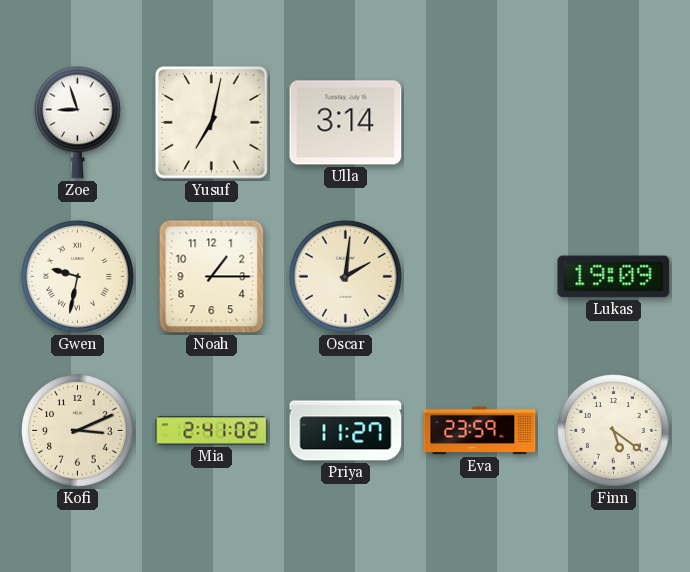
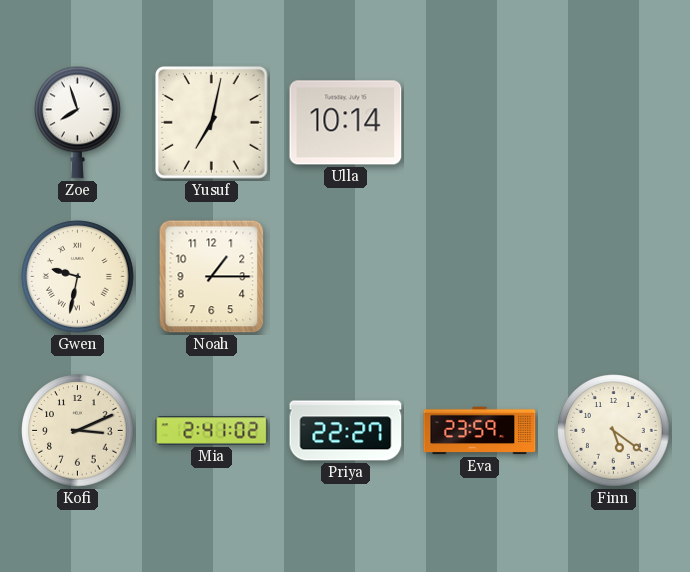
Zoe: 8:57 -> 7:57
Ulla: 3:14 -> 10:14
Oscar: 2:01 -> none
Lukas: 19:09 -> none
Priya: 11:27 -> 22:27
